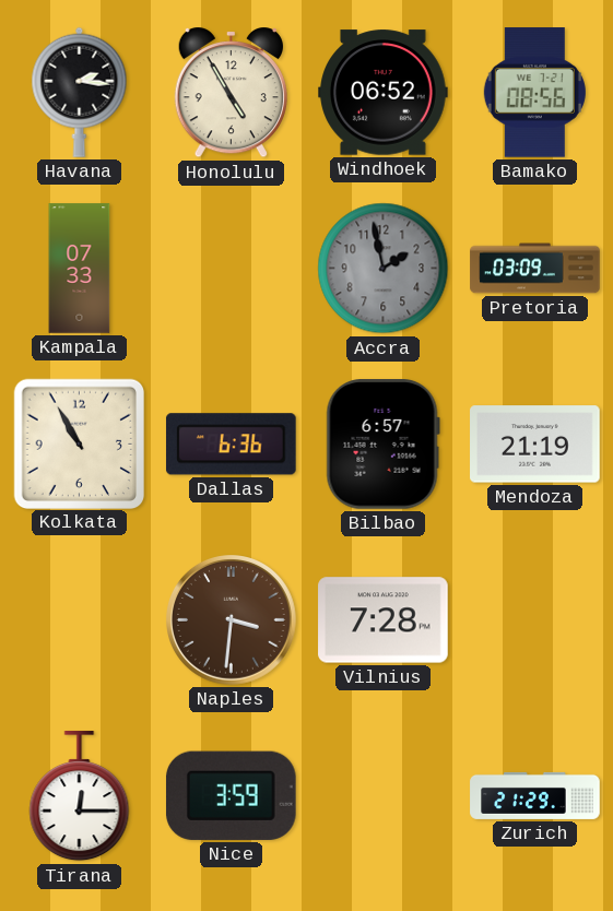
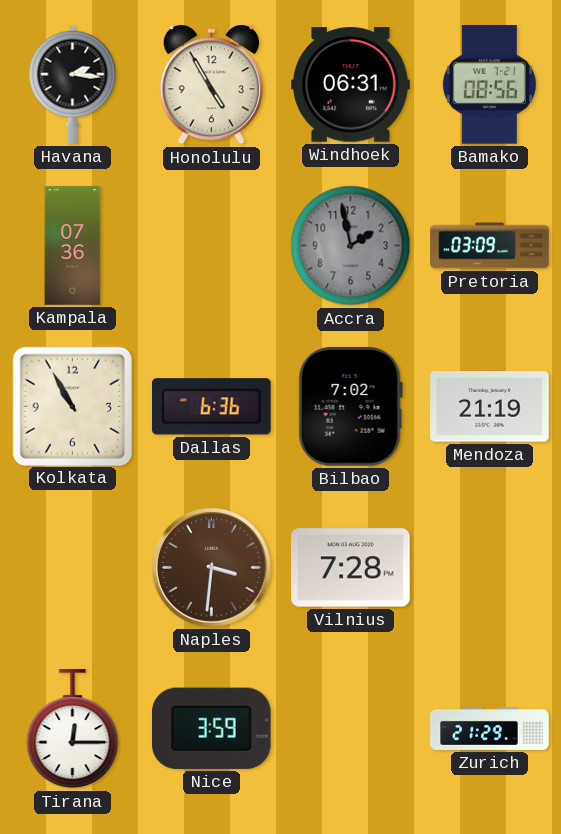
Windhoek: 06:52 -> 06:31
Kampala: 07:33 -> 07:36
Bilbao: 6:57 -> 7:02
